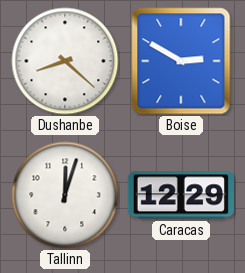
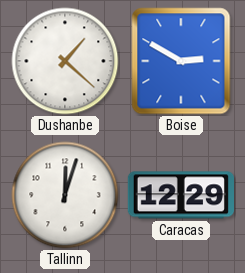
Dushanbe: 8:22 -> 1:22
